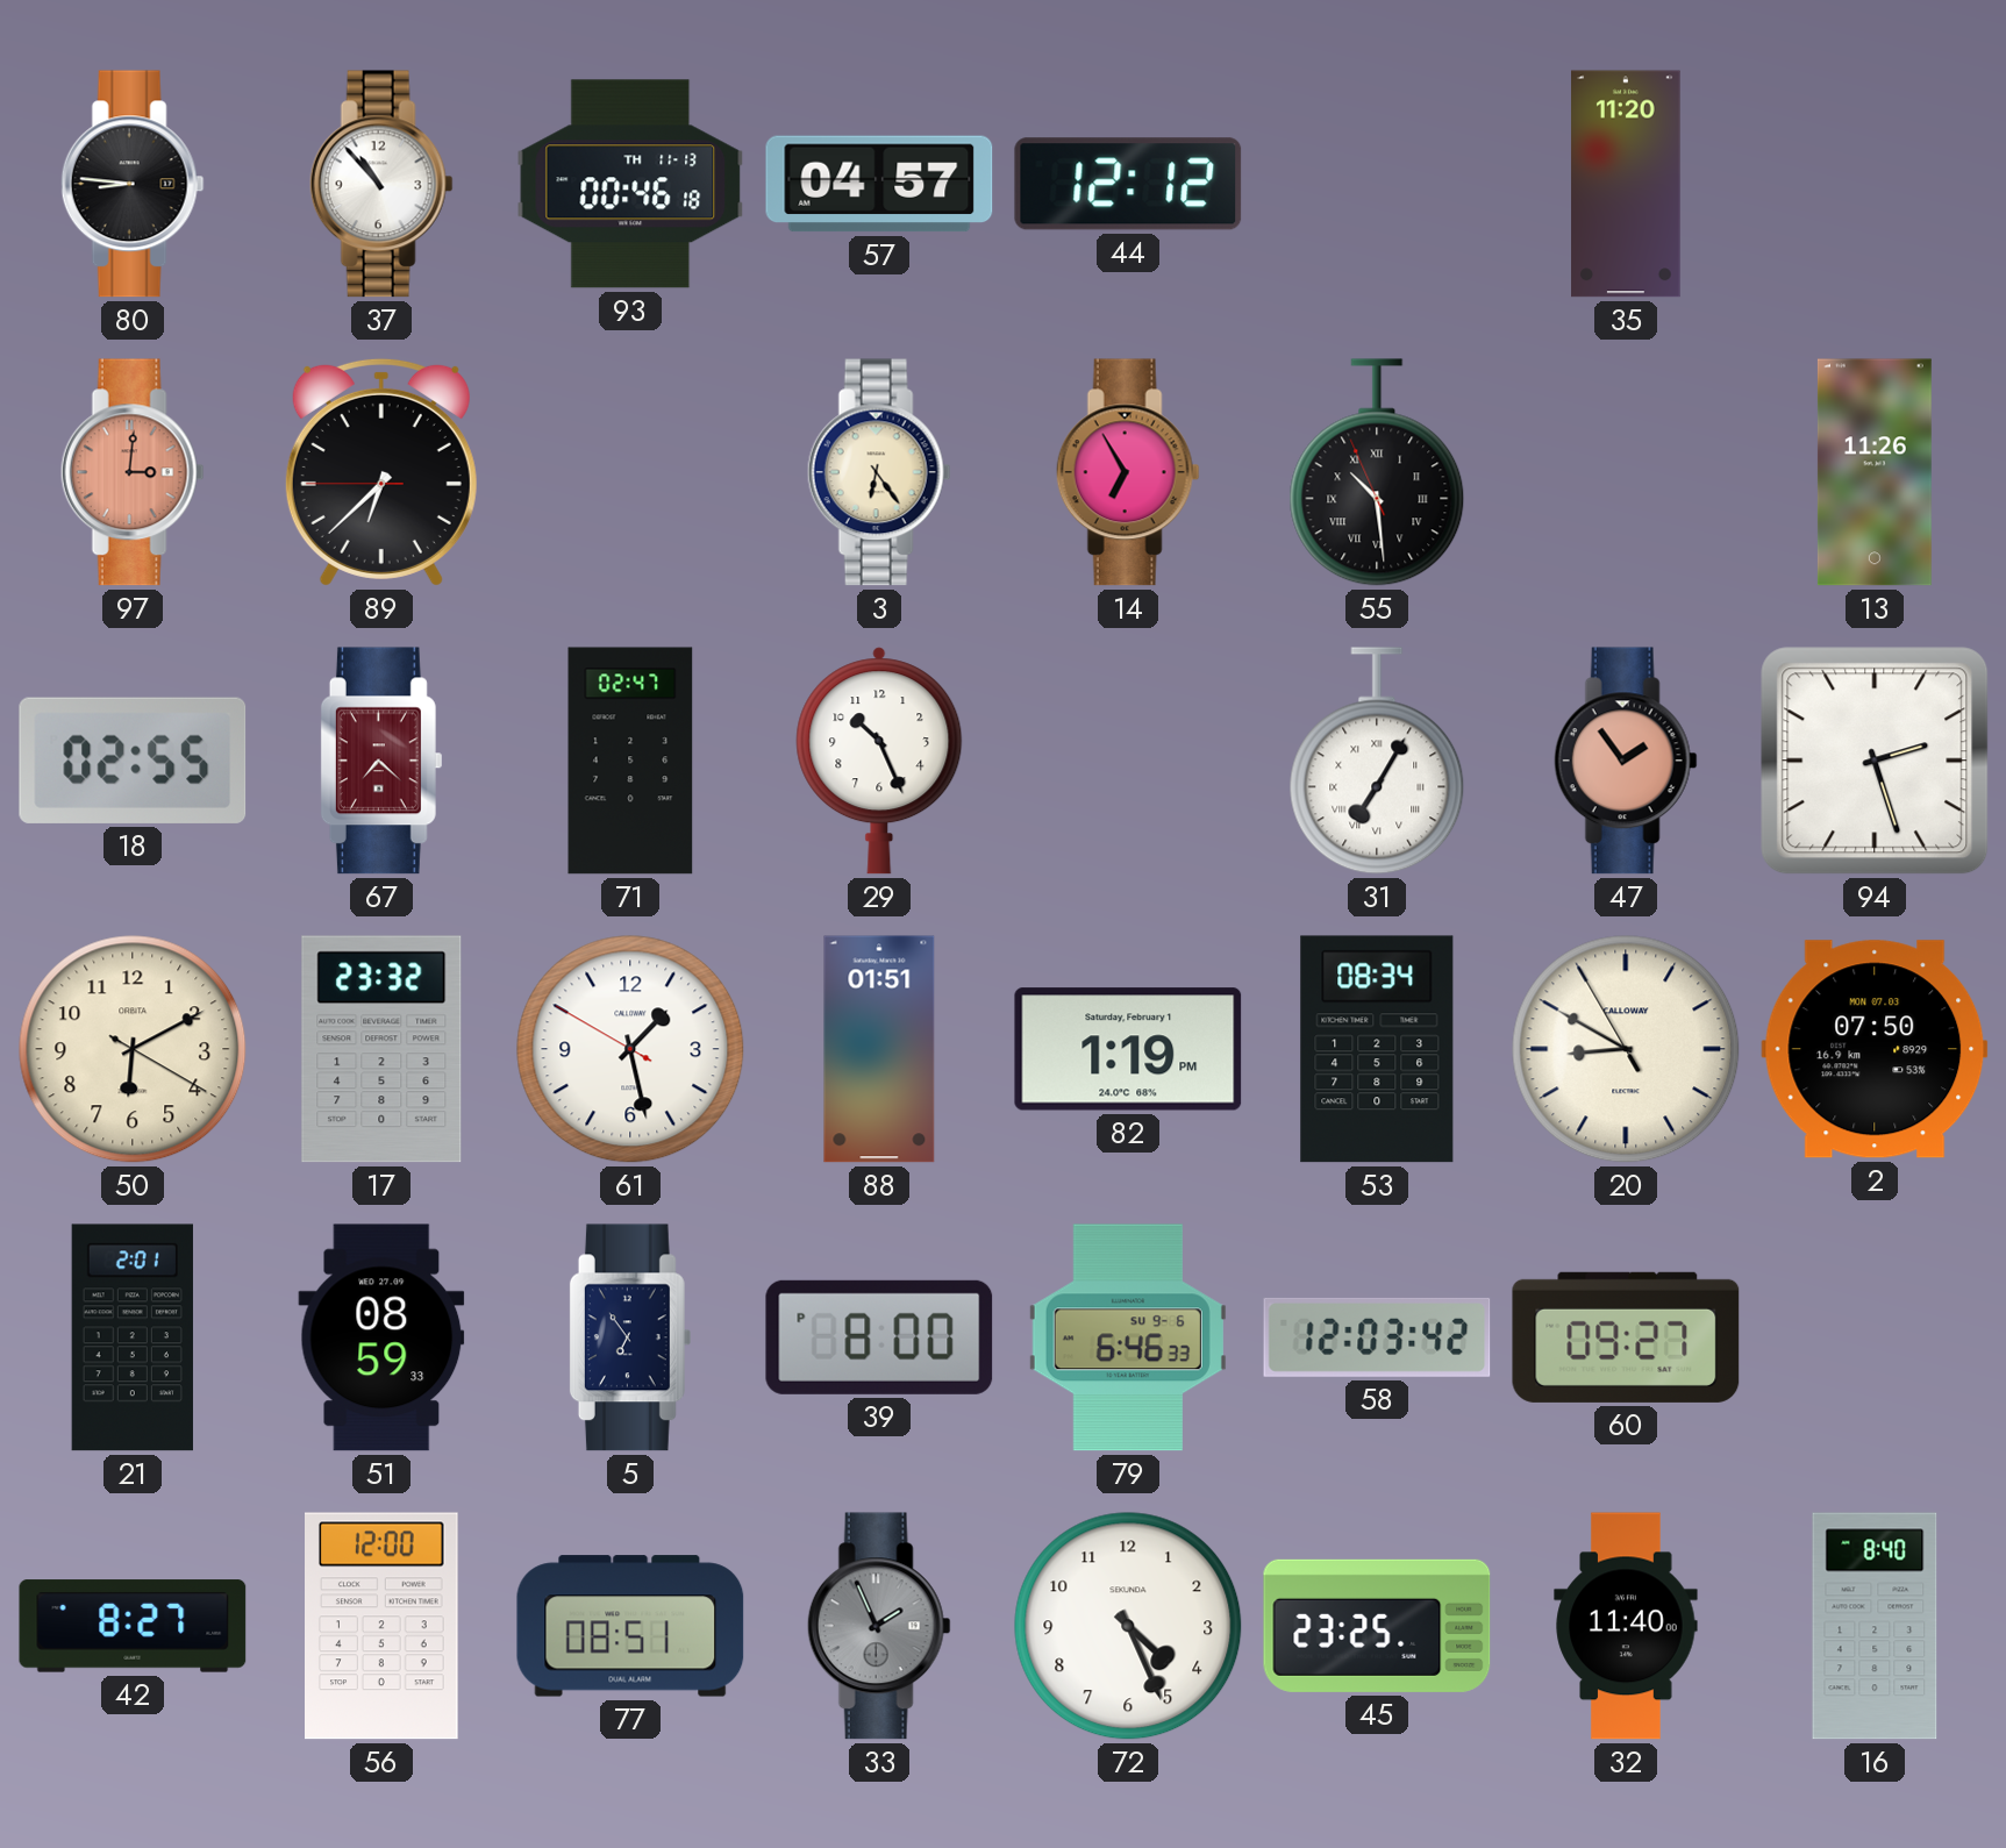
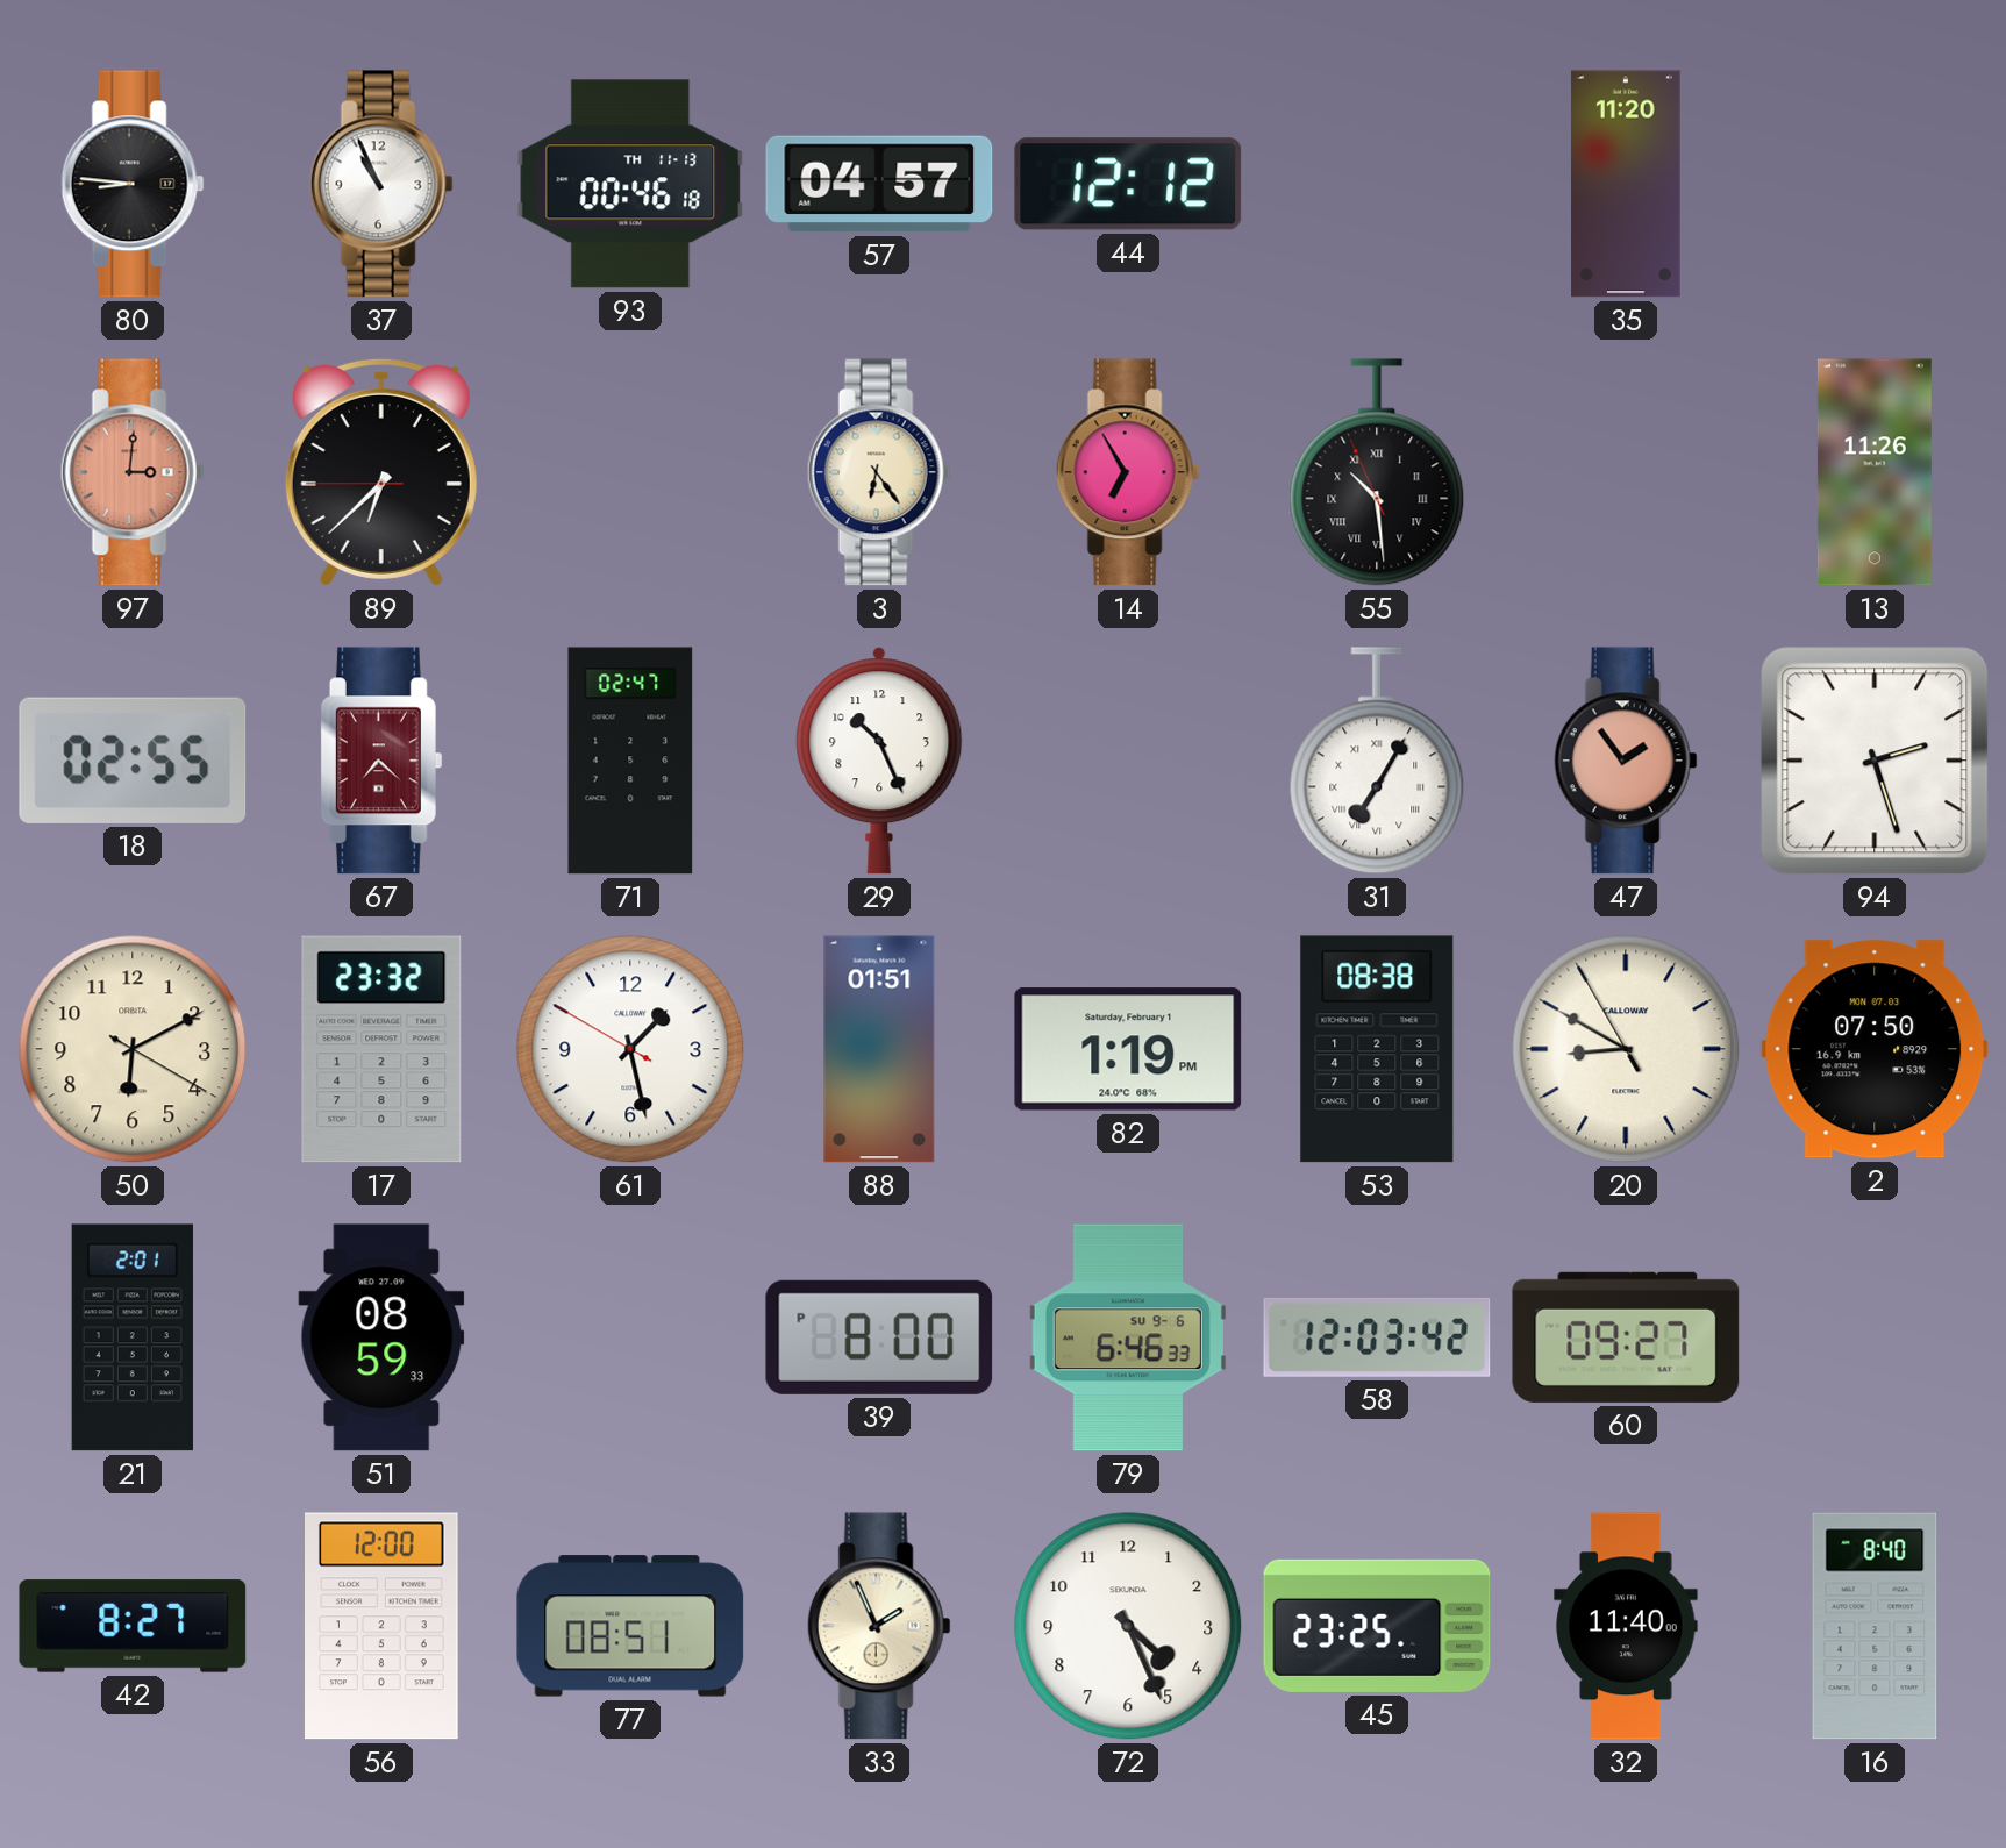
37: 10:53 -> 10:56
53: 08:34 -> 08:38
5: 6:54 -> none
33 dial: grey -> cream
